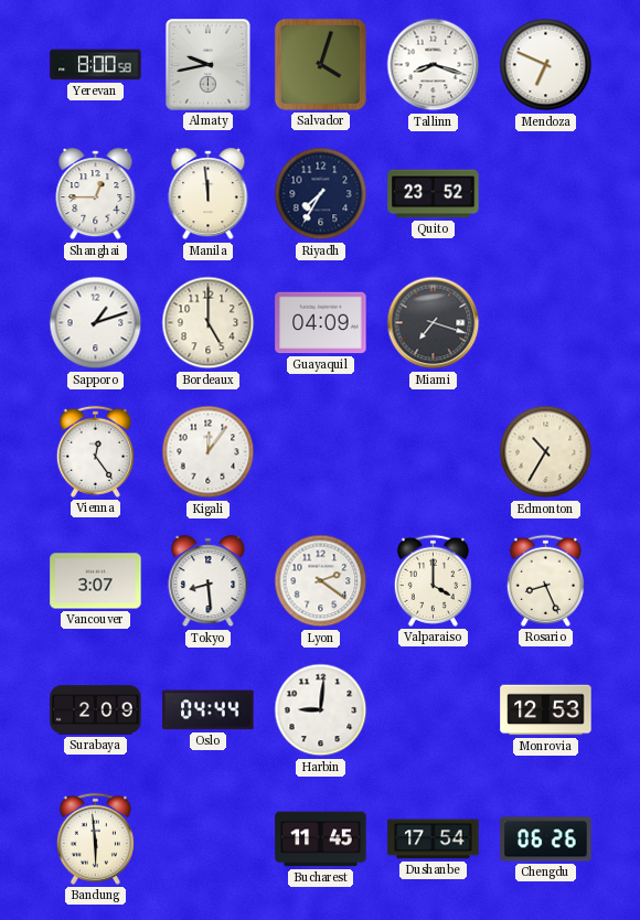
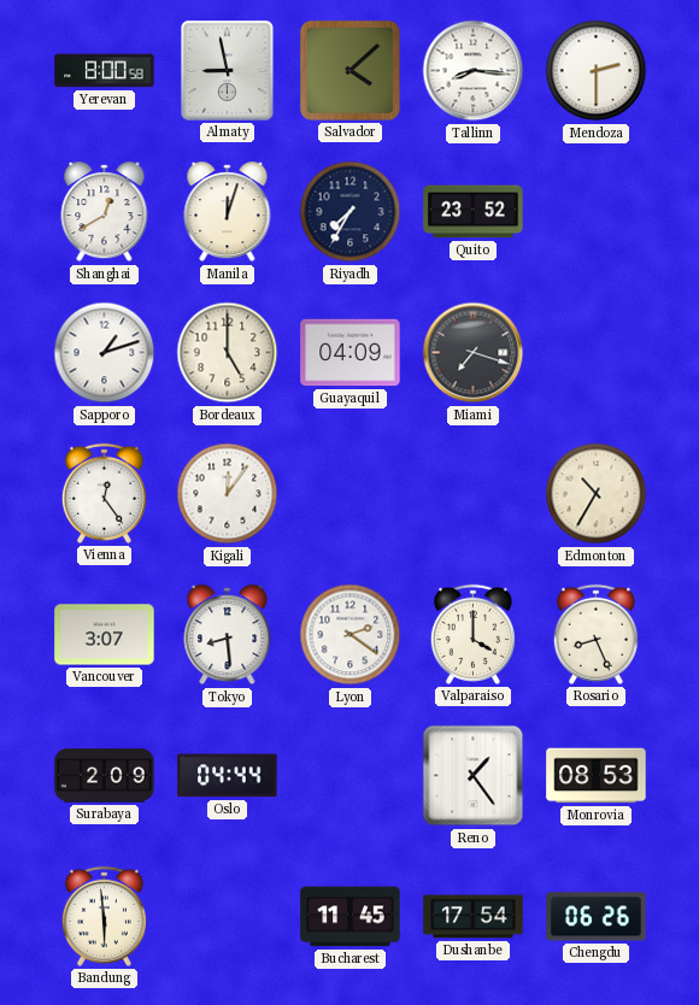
Almaty: 9:43 -> 8:58
Salvador: 4:03 -> 4:08
Tallinn: 8:18 -> 8:16
Mendoza: 6:49 -> 2:30
Shanghai: 12:45 -> 12:40
Manila: 11:59 -> 12:03
Harbin: 9:01 -> none
Reno: none -> 1:24
Monrovia: 12:53 -> 08:53
